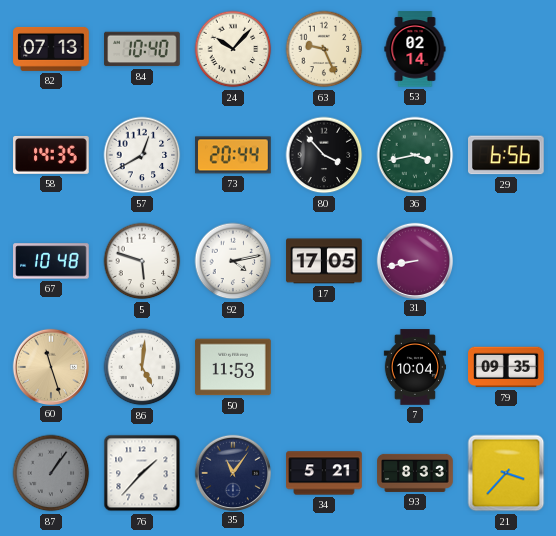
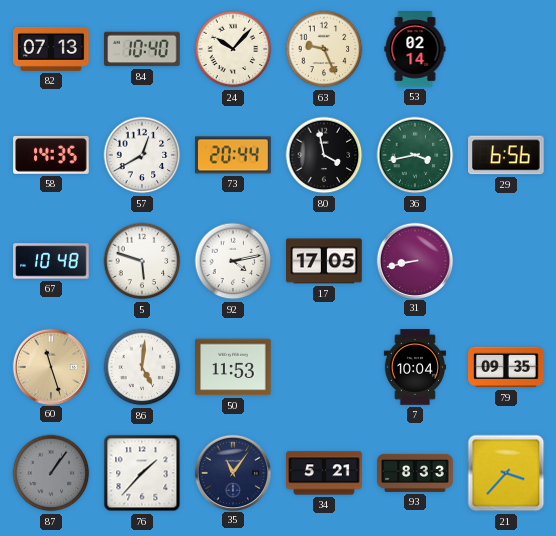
80: 3:53 -> 3:58
